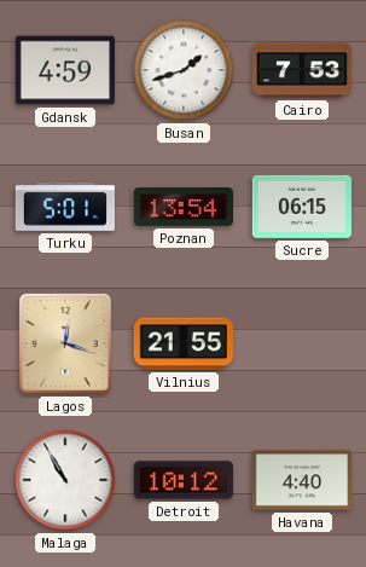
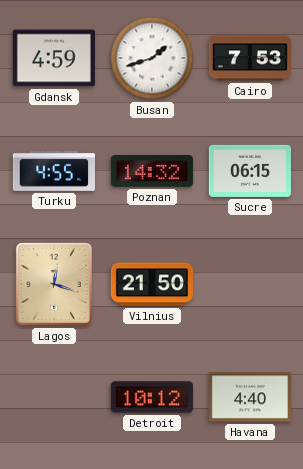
Turku: 5:01 -> 4:55
Poznan: 13:54 -> 14:32
Vilnius: 21:55 -> 21:50
Malaga: 10:55 -> none
